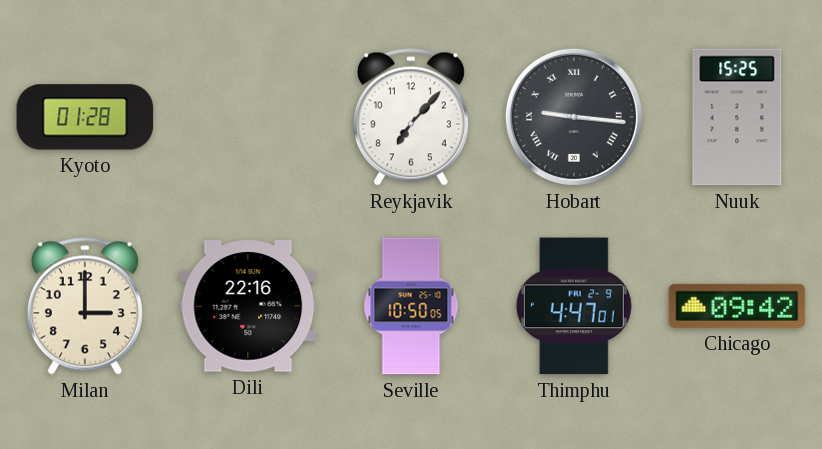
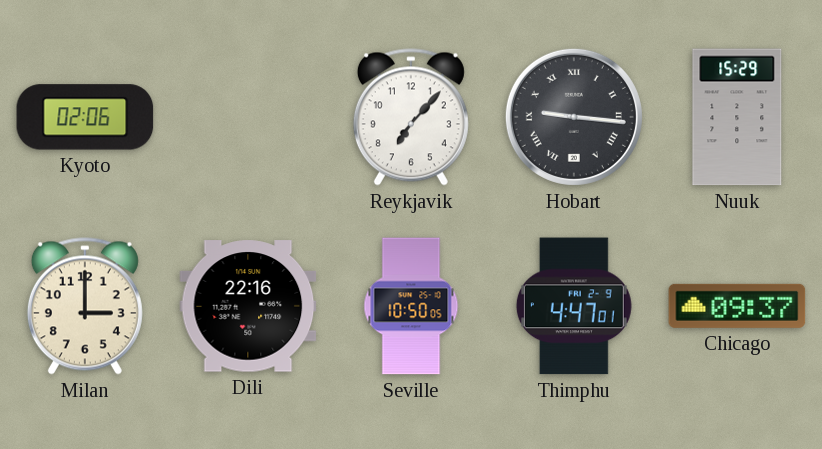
Kyoto: 01:28 -> 02:06
Nuuk: 15:25 -> 15:29
Chicago: 09:42 -> 09:37
